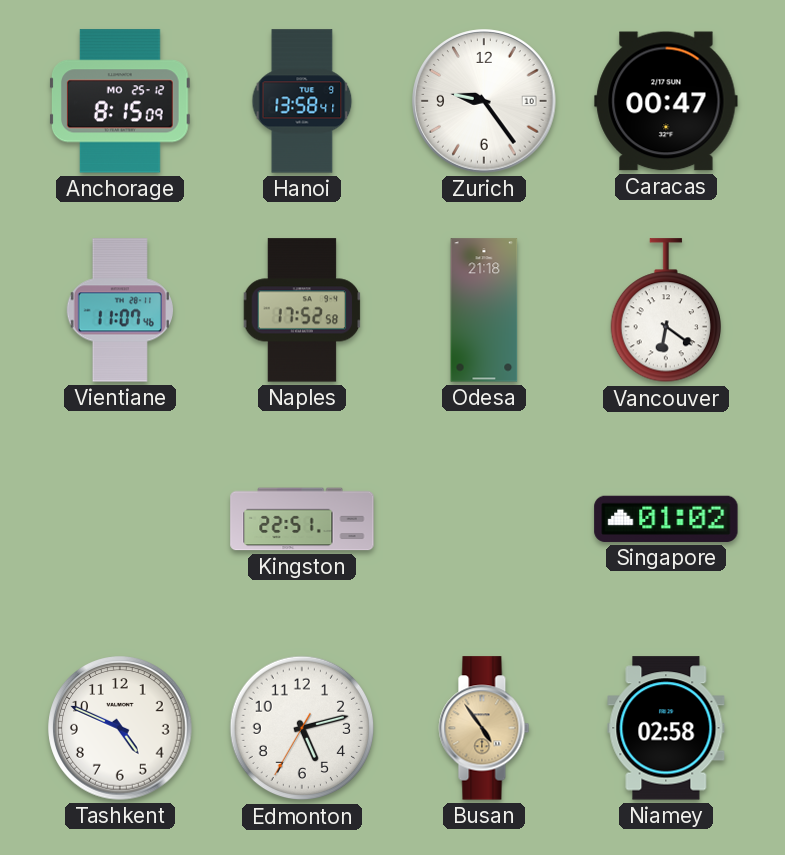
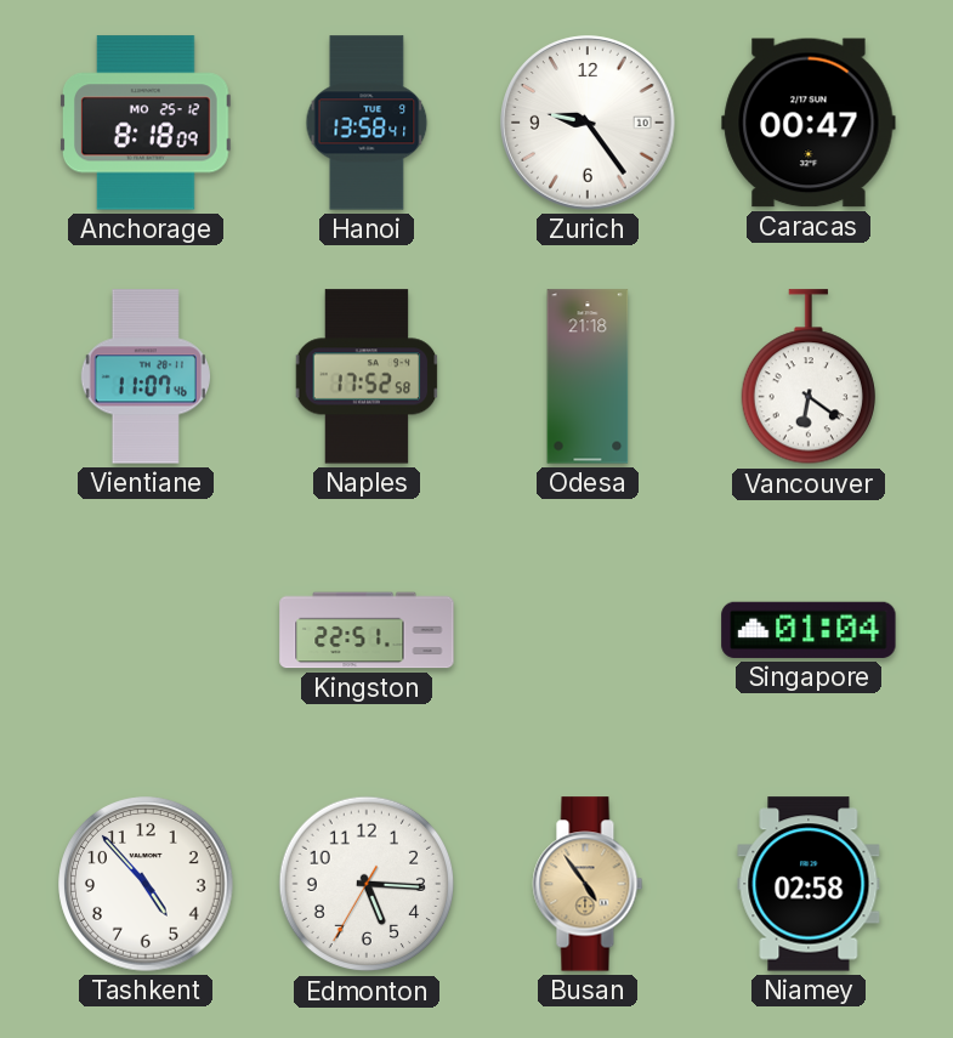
Anchorage: 8:15 -> 8:18
Singapore: 01:02 -> 01:04
Tashkent: 4:49 -> 4:53
Edmonton: 5:12 -> 5:15
